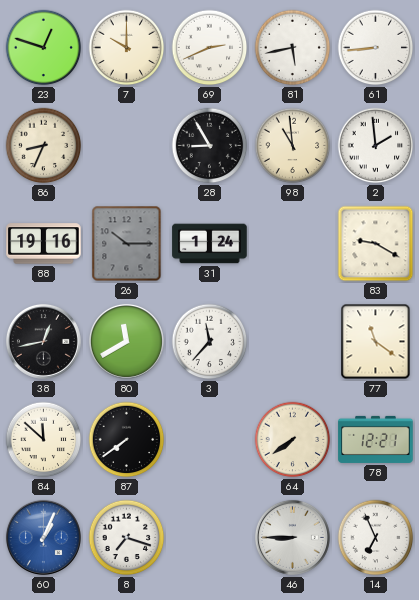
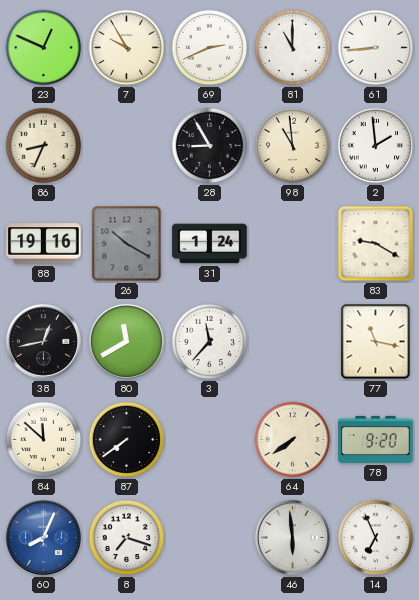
23: 12:48 -> 12:49
7: 10:00 -> 9:55
81: 5:43 -> 11:00
26: 10:15 -> 10:20
77: 11:21 -> 11:17
78: 12:21 -> 9:20
60: 1:04 -> 8:04
46: 8:45 -> 5:59
